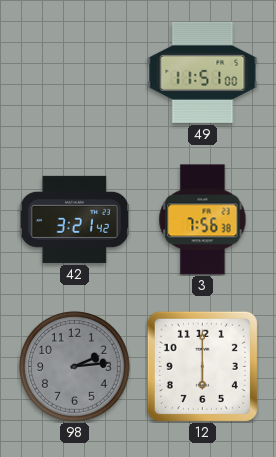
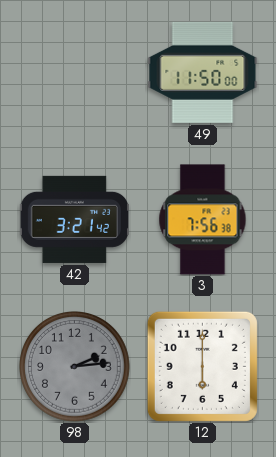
49: 11:51 -> 11:50
